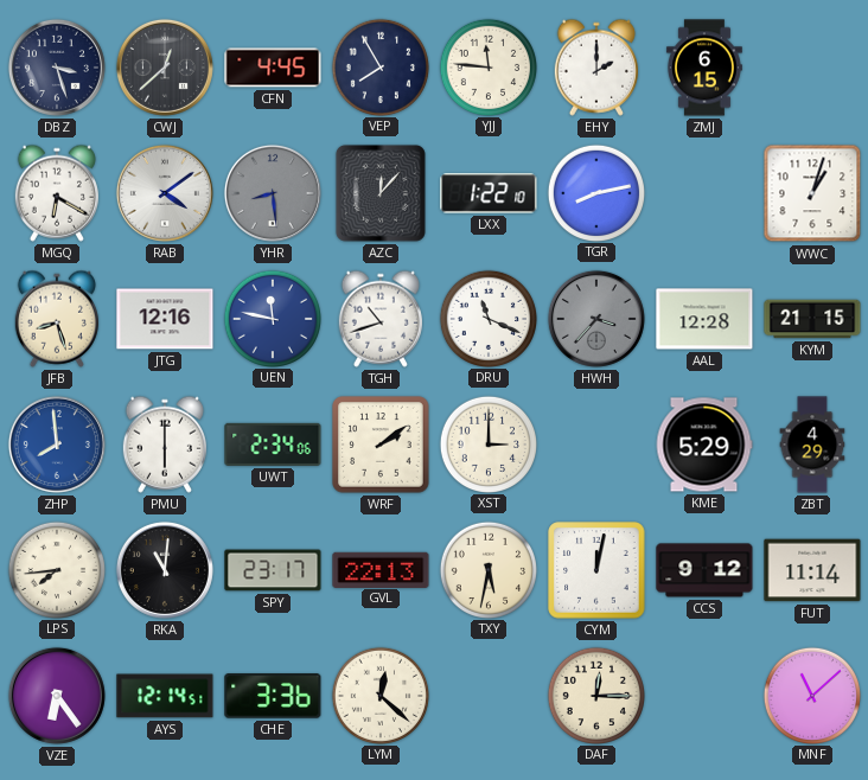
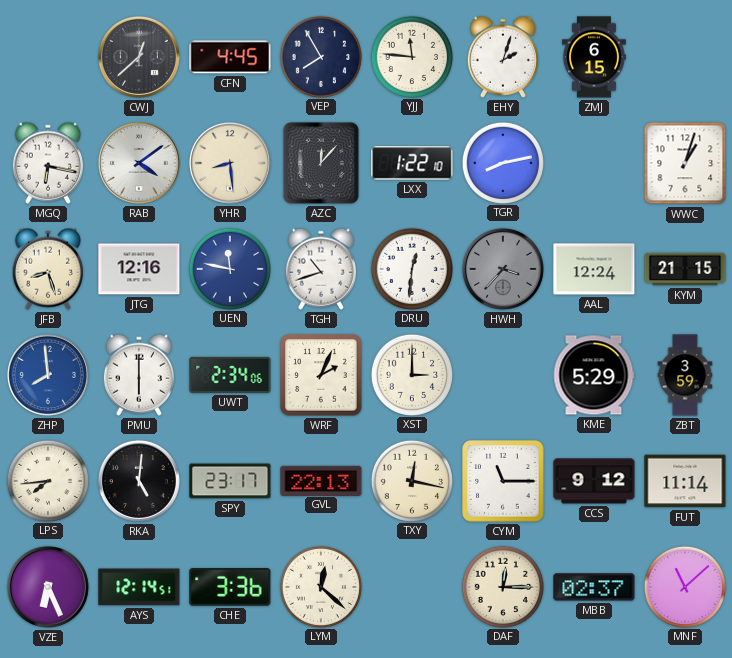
DBZ: 3:27 -> none
EHY: 2:00 -> 2:03
MGQ: 6:20 -> 6:17
YHR dial: grey -> cream
DRU: 11:19 -> 12:31
AAL: 12:28 -> 12:24
WRF: 2:09 -> 2:04
ZBT: 4:29 -> 3:59
RKA: 11:01 -> 5:01
TXY: 5:32 -> 12:17
CYM: 12:02 -> 11:15
VZE: 6:24 -> 6:26
MBB: none -> 02:37
